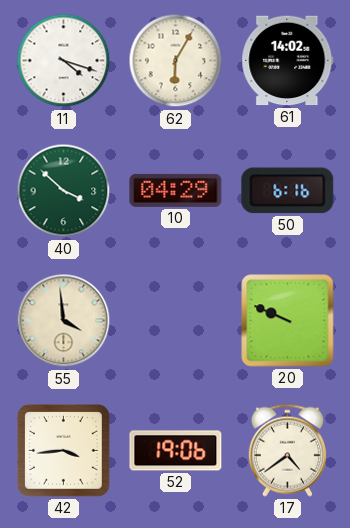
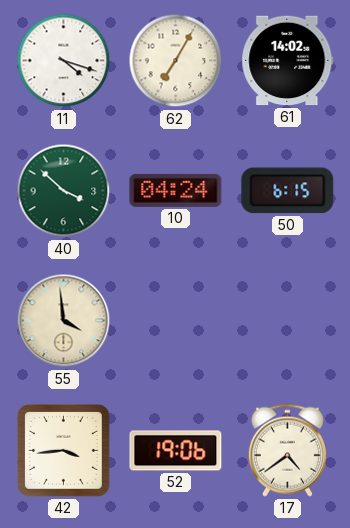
62: 6:05 -> 7:05
10: 04:29 -> 04:24
50: 6:16 -> 6:15
20: 9:49 -> none
